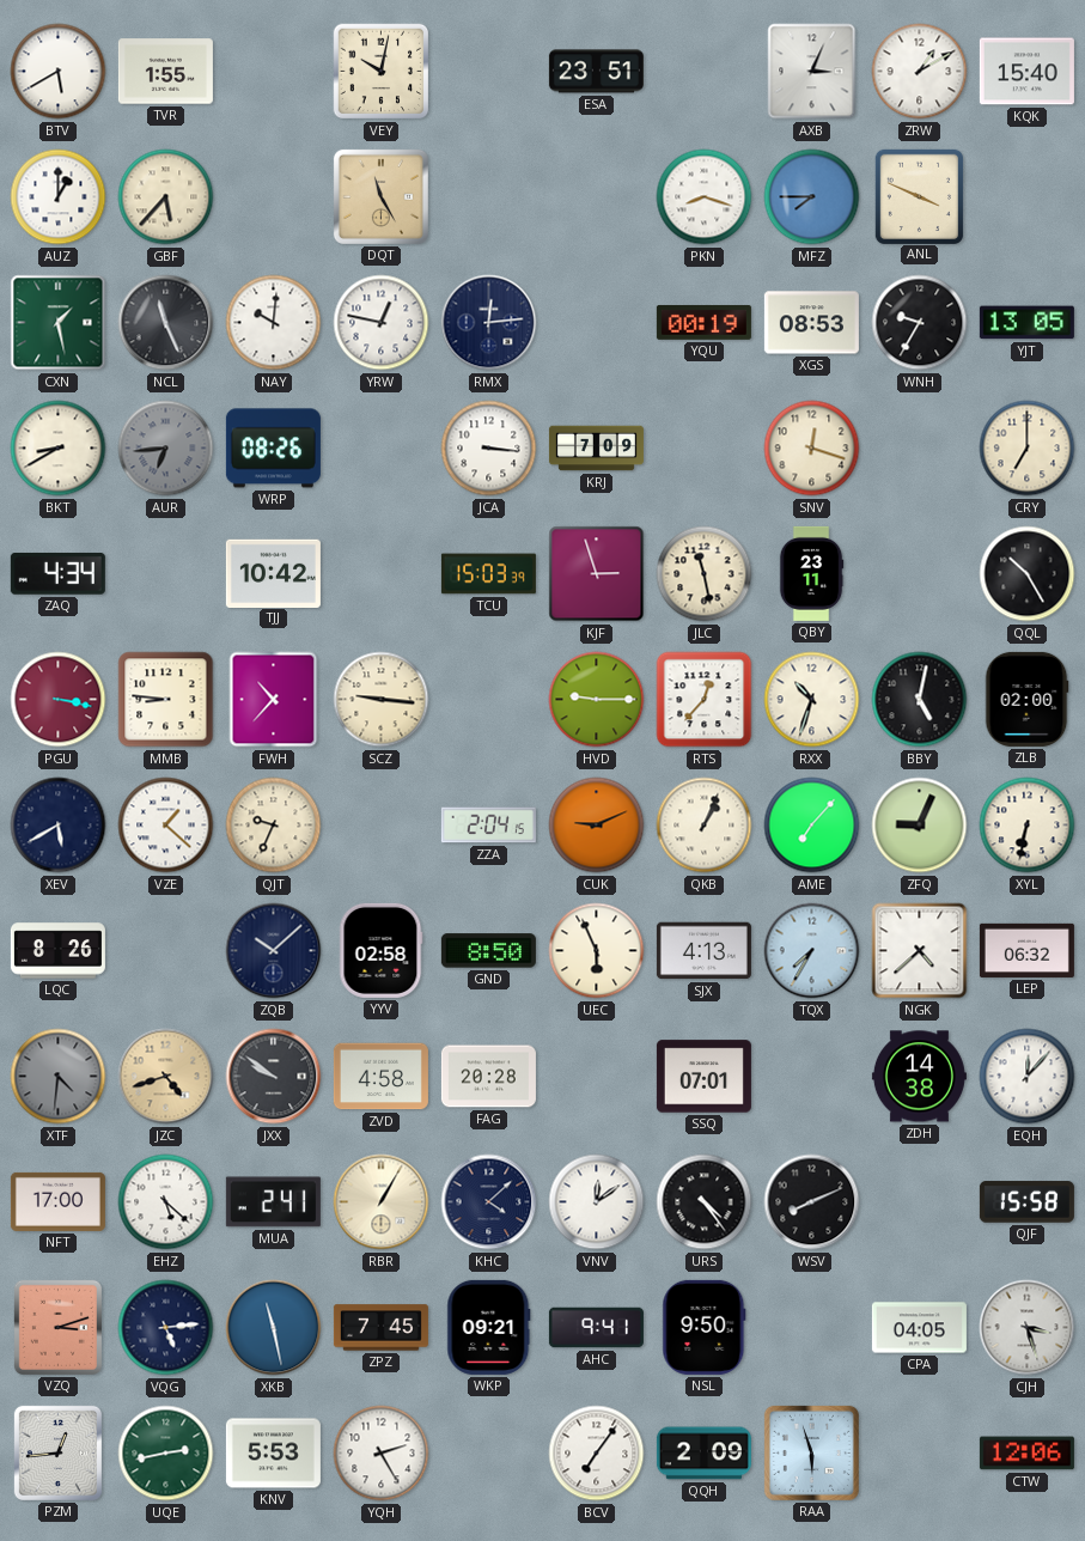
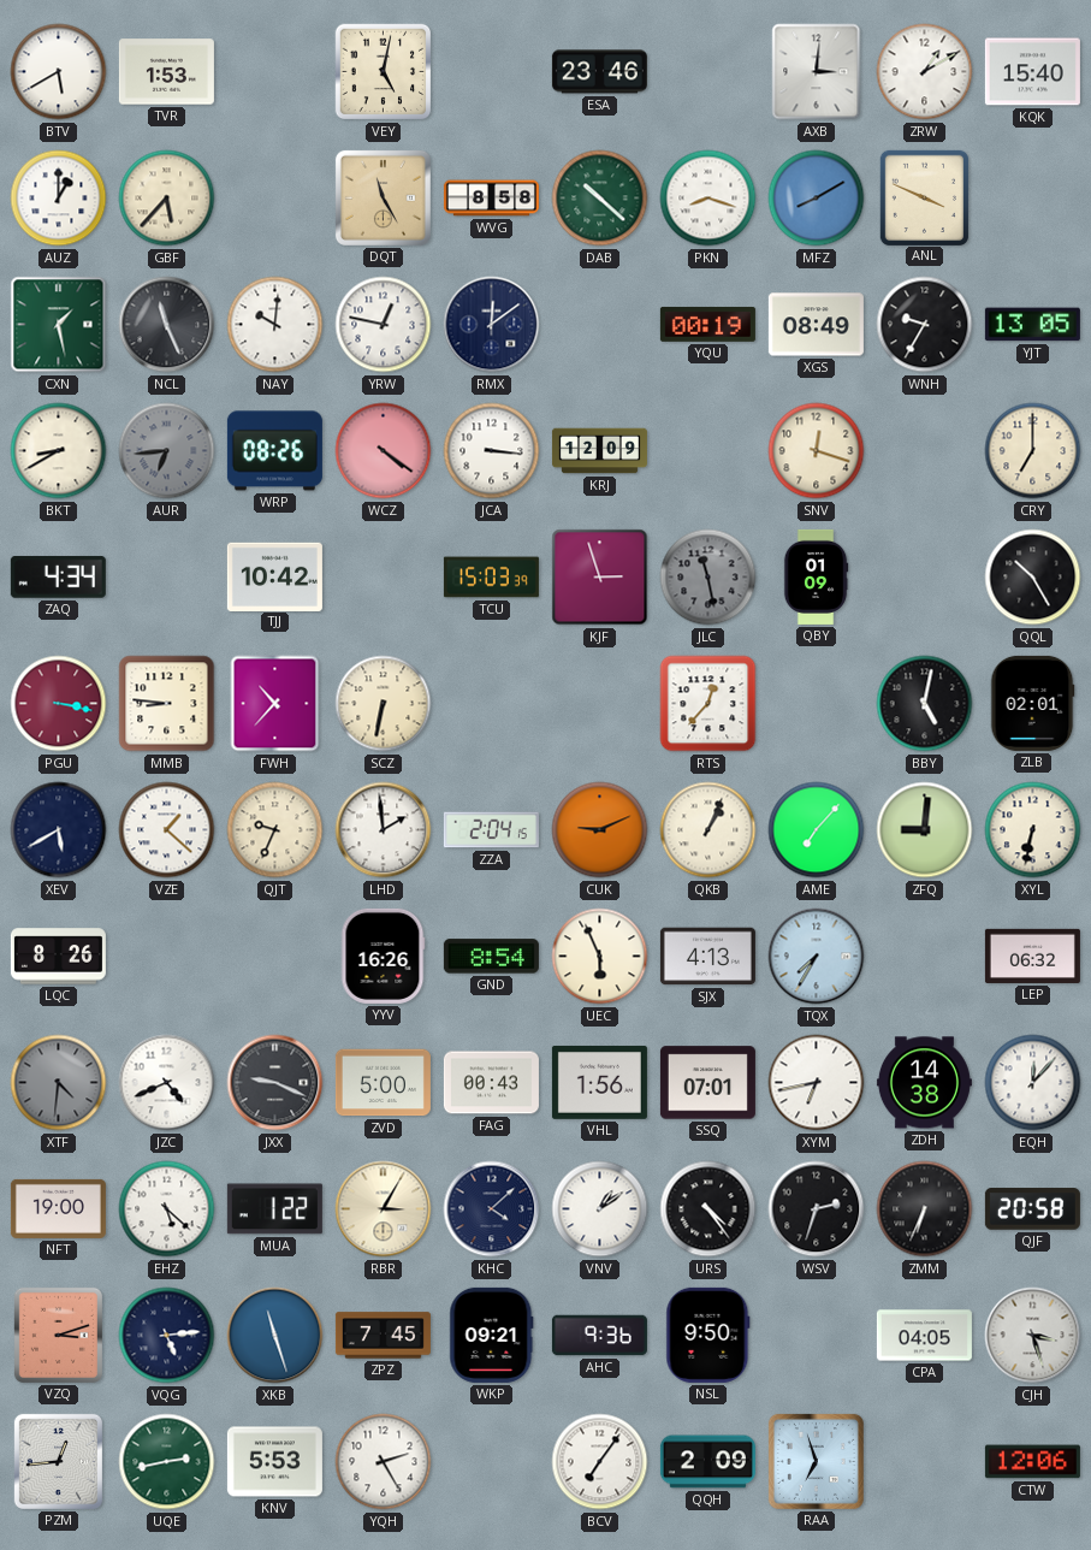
TVR: 1:55 -> 1:53
VEY: 10:02 -> 5:02
ESA: 23:51 -> 23:46
AXB: 3:04 -> 3:01
WVG: none -> 8:58
DAB: none -> 10:22
MFZ: 7:45 -> 8:10
RMX: 12:14 -> 12:09
XGS: 08:53 -> 08:49
WCZ: none -> 4:21
KRJ: 7:09 -> 12:09
JLC dial: cream -> grey
QBY: 23:11 -> 01:09
SCZ: 9:16 -> 6:32
HVD: 9:15 -> none
RXX: 10:33 -> none
ZLB: 02:00 -> 02:01
LHD: none -> 1:59
ZFQ: 9:04 -> 9:01
ZQB: 10:08 -> none
YYV: 02:58 -> 16:26
GND: 8:50 -> 8:54
NGK: 4:38 -> none
JZC: 4:42 -> 4:41
JZC dial: champagne -> white
JXX: 9:51 -> 9:19
ZVD: 4:58 -> 5:00
FAG: 20:28 -> 00:43
VHL: none -> 1:56
XYM: none -> 6:43
NFT: 17:00 -> 19:00
MUA: 2:41 -> 1:22
RBR: 1:05 -> 3:05
VNV: 12:09 -> 1:09
WSV: 8:11 -> 2:33
ZMM: none -> 6:34
QJF: 15:58 -> 20:58
XKB: 11:28 -> 11:27
AHC: 9:41 -> 9:36
RAA: 5:57 -> 6:57
